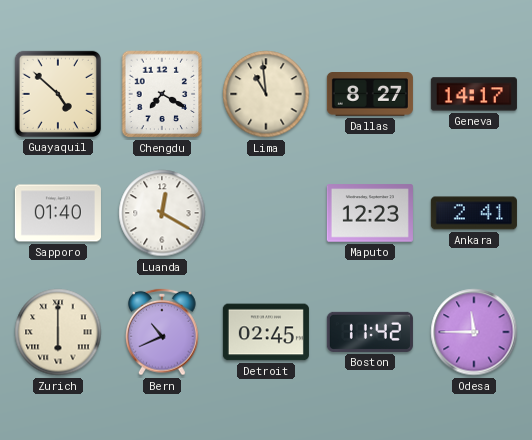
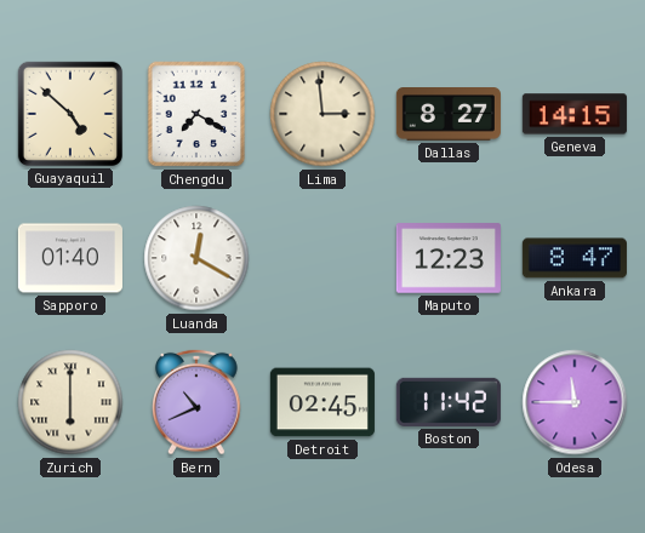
Lima: 10:59 -> 2:59
Geneva: 14:17 -> 14:15
Ankara: 2:41 -> 8:47
